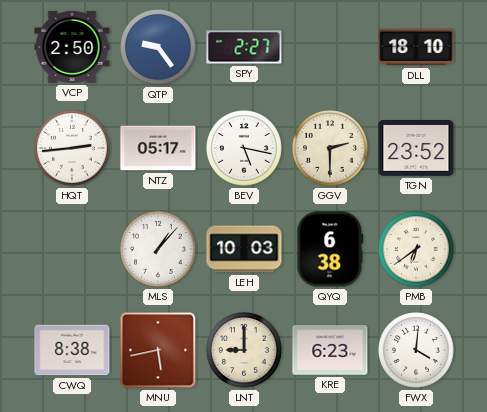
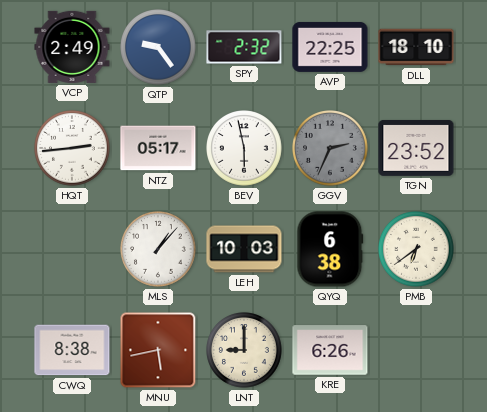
VCP: 2:50 -> 2:49
SPY: 2:27 -> 2:32
AVP: none -> 22:25
BEV: 5:17 -> 5:58
GGV: 2:30 -> 2:34
GGV dial: cream -> grey
KRE: 6:23 -> 6:26
FWX: 4:01 -> none
